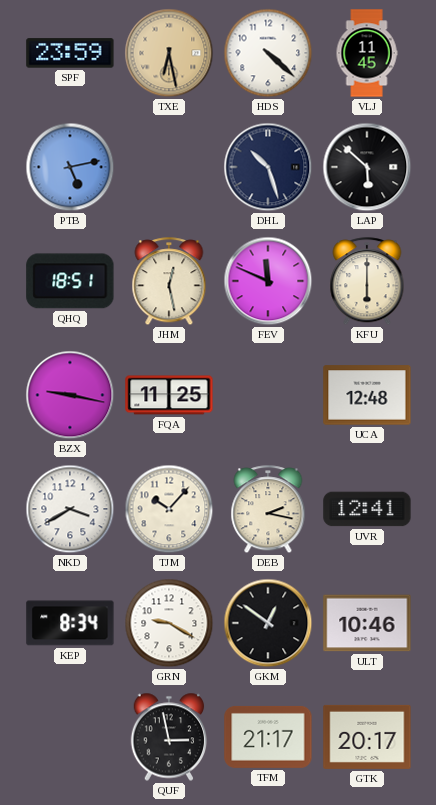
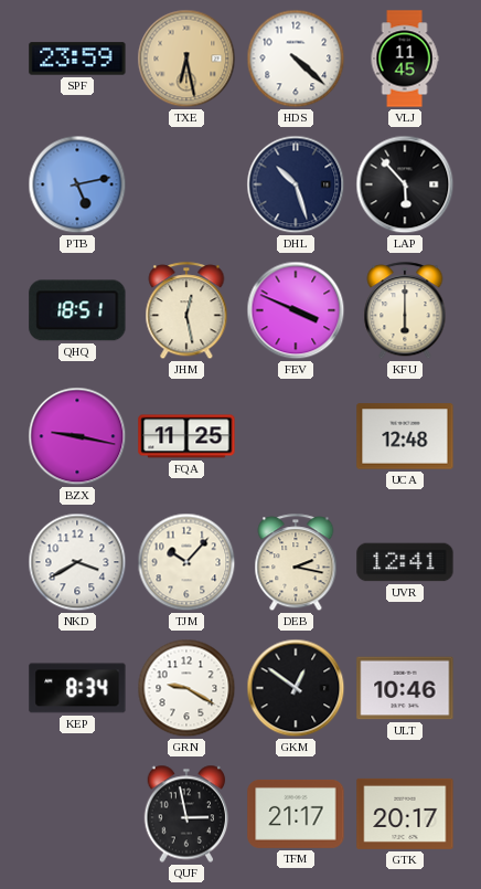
LAP: 5:52 -> 5:53
FEV: 11:49 -> 3:49
